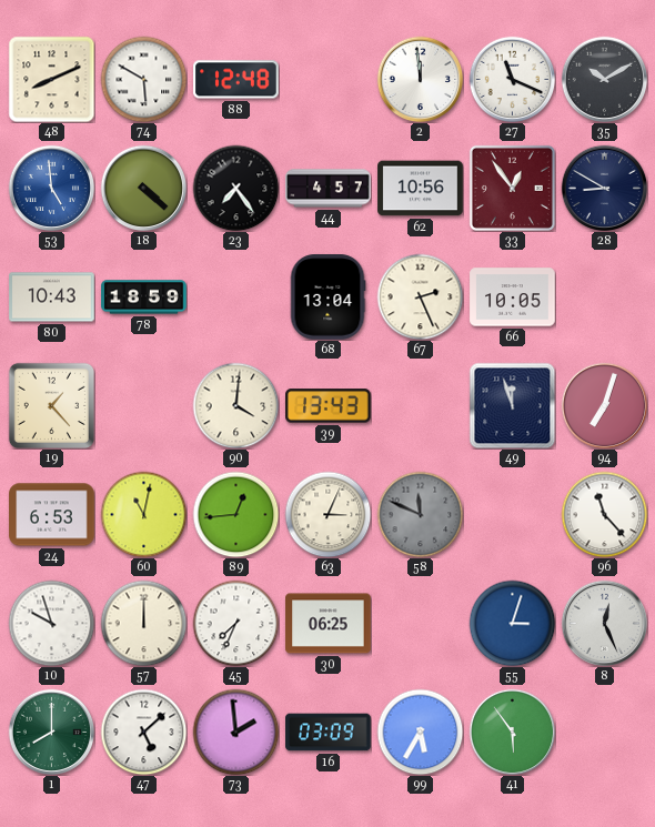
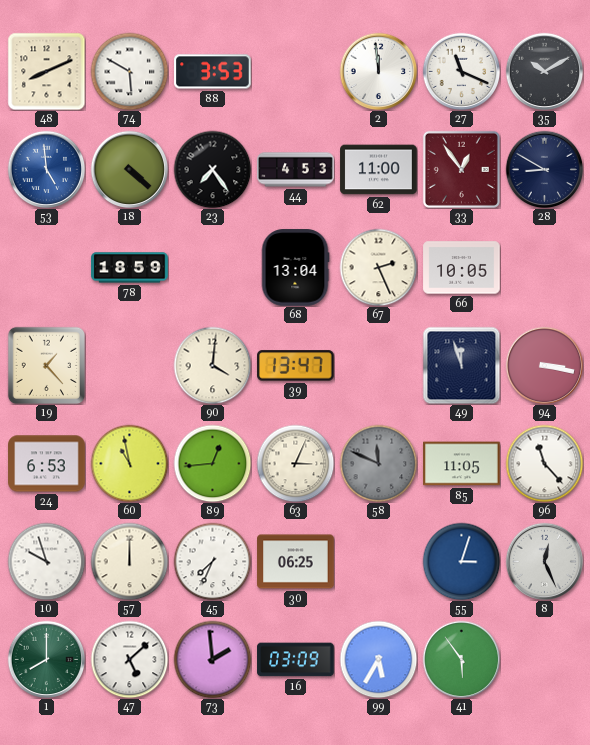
88: 12:48 -> 3:53
44: 4:57 -> 4:53
62: 10:56 -> 11:00
80: 10:43 -> none
39: 13:43 -> 13:47
94: 7:03 -> 3:17
60: 11:02 -> 10:58
85: none -> 11:05
